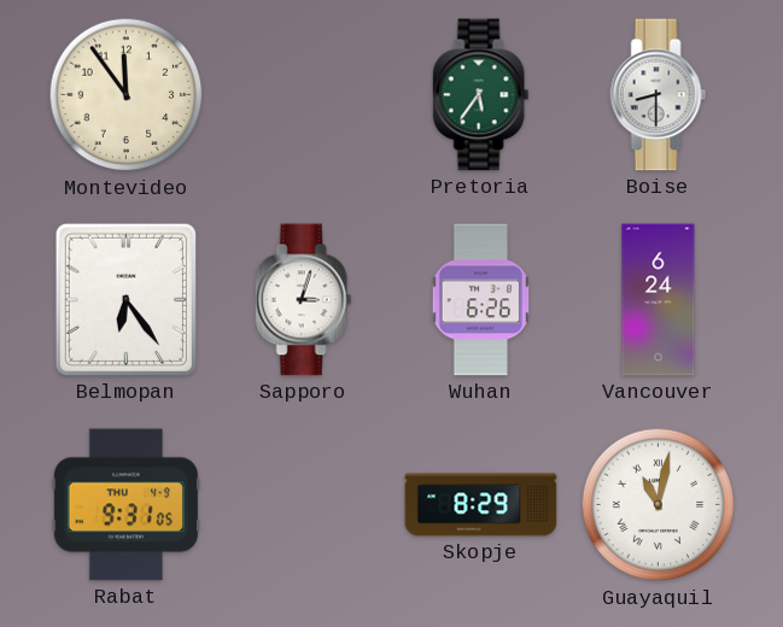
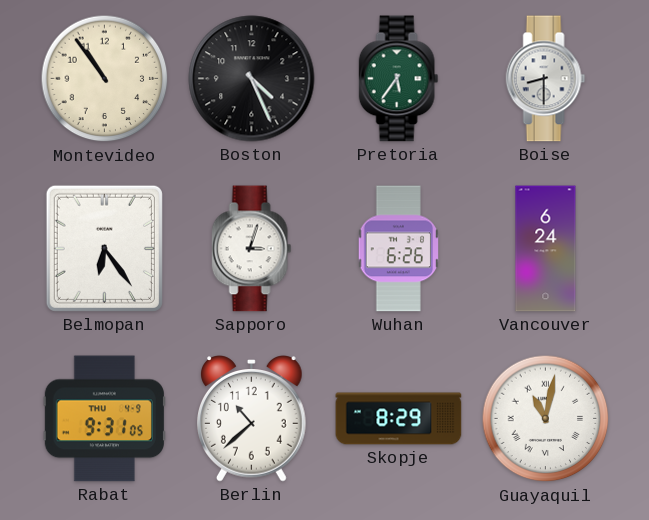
Montevideo: 11:54 -> 10:54
Boston: none -> 4:26
Berlin: none -> 10:38
